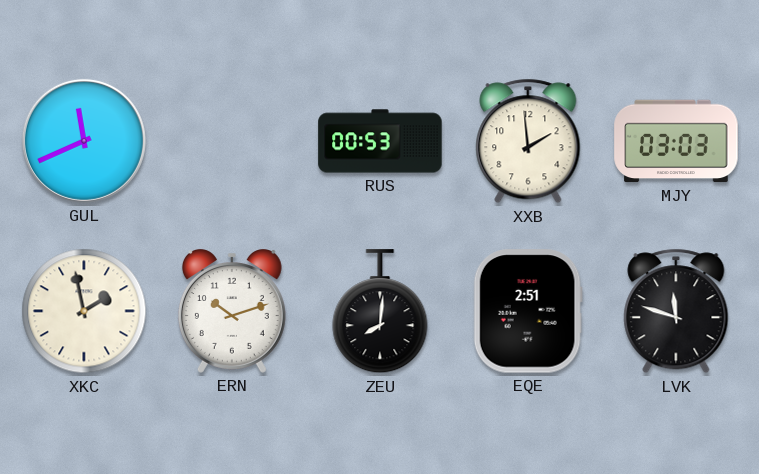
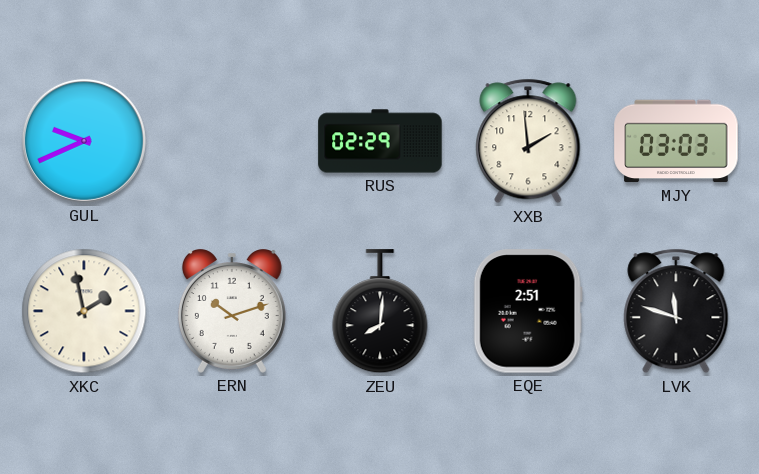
GUL: 11:41 -> 9:41
RUS: 00:53 -> 02:29
